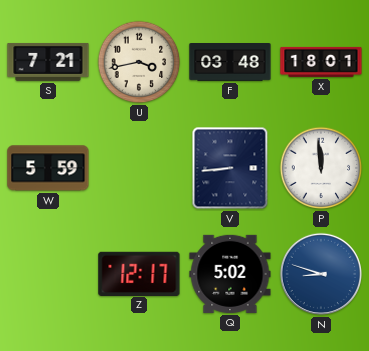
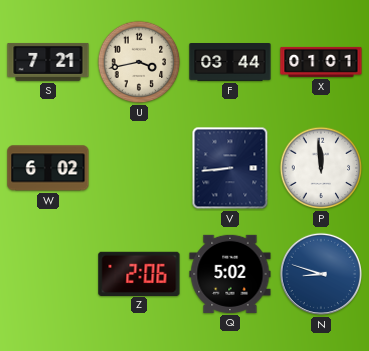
F: 03:48 -> 03:44
X: 18:01 -> 01:01
W: 5:59 -> 6:02
Z: 12:17 -> 2:06
